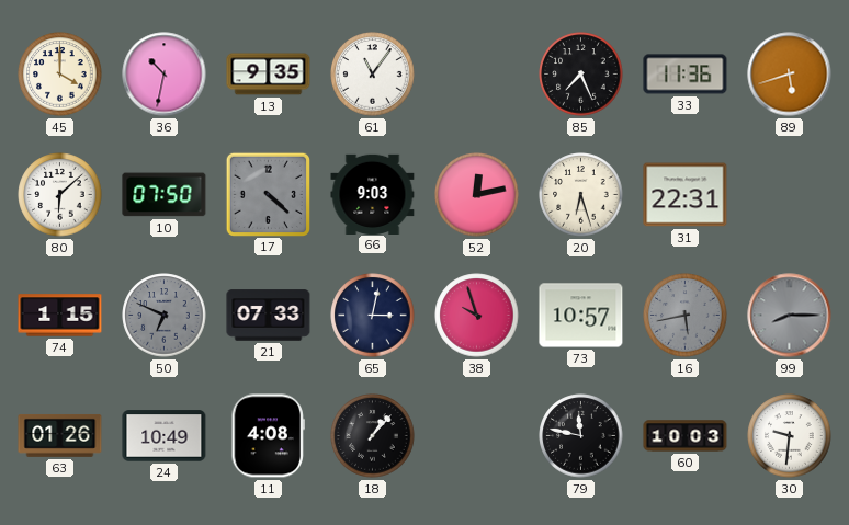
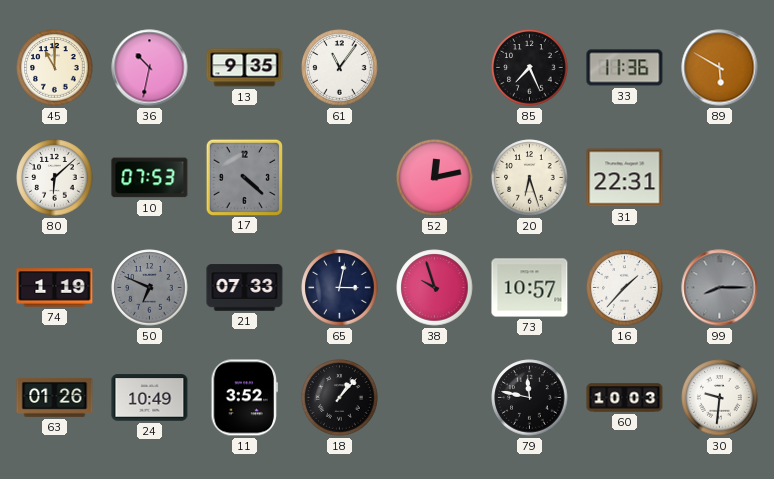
45: 4:00 -> 11:00
89: 5:42 -> 5:50
10: 07:50 -> 07:53
66: 9:03 -> none
74: 1:15 -> 1:19
16: 5:43 -> 1:37
16 dial: grey -> white
11: 4:08 -> 3:52
